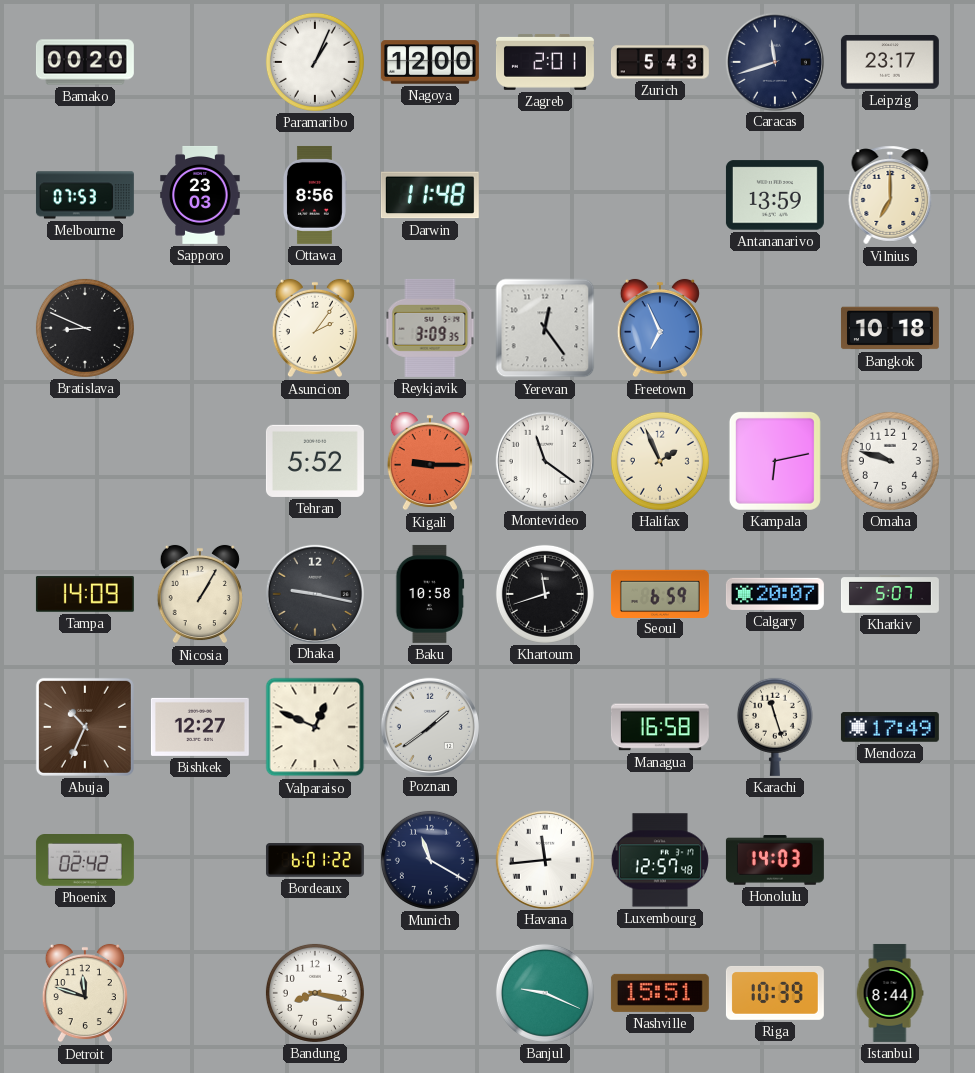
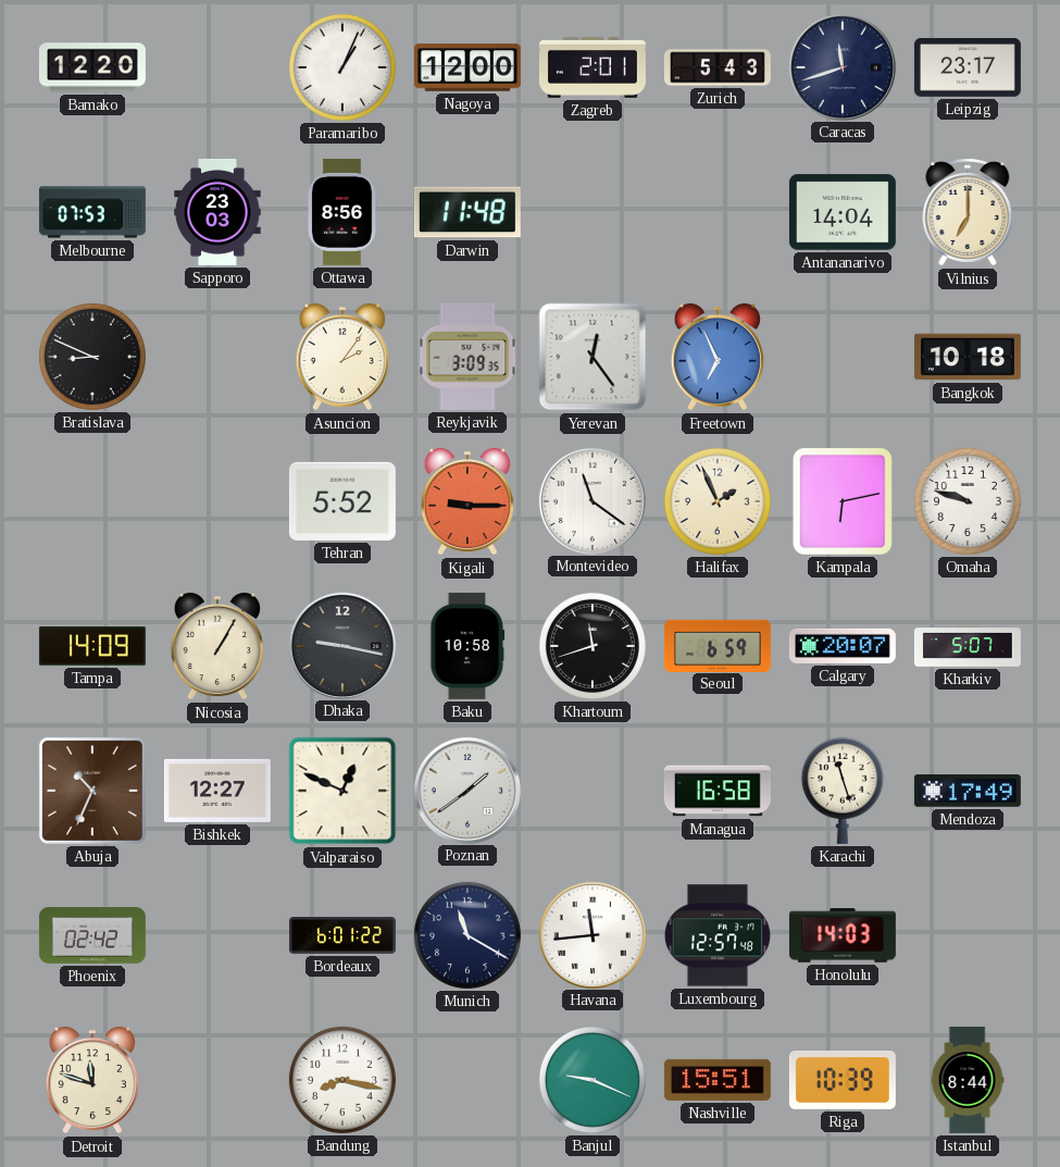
Bamako: 00:20 -> 12:20
Antananarivo: 13:59 -> 14:04
